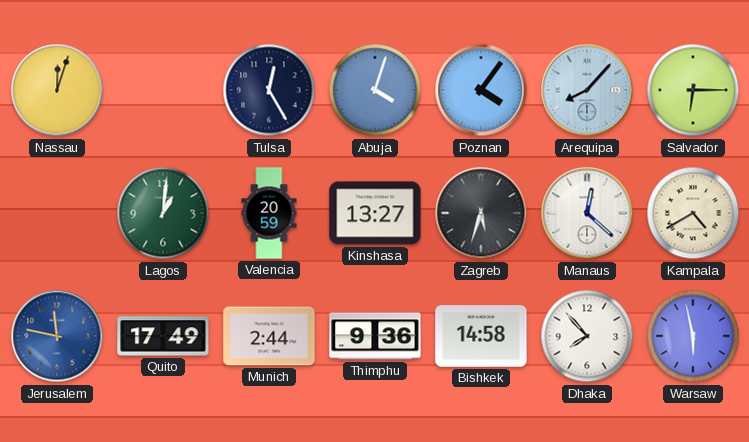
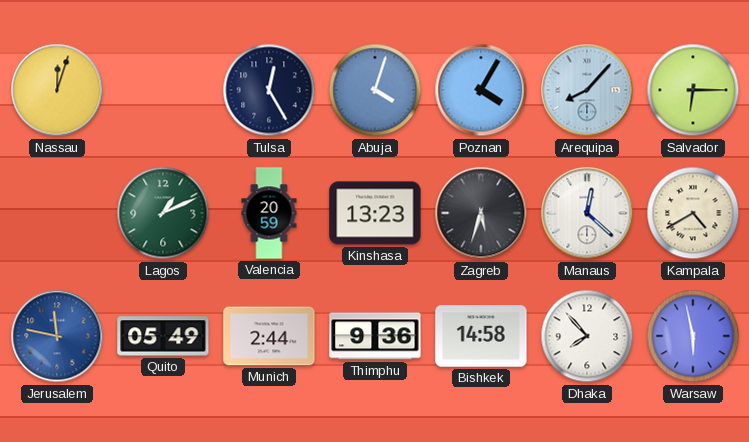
Poznan: 4:06 -> 4:05
Lagos: 1:01 -> 1:11
Kinshasa: 13:27 -> 13:23
Quito: 17:49 -> 05:49
